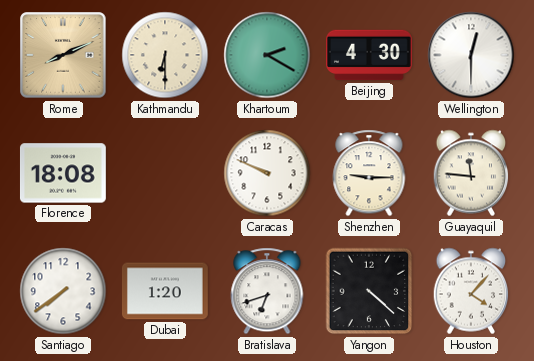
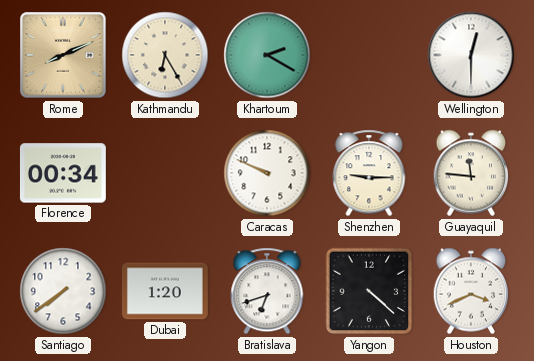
Kathmandu: 6:30 -> 6:25
Beijing: 4:30 -> none
Florence: 18:08 -> 00:34
Houston: 4:07 -> 3:41
